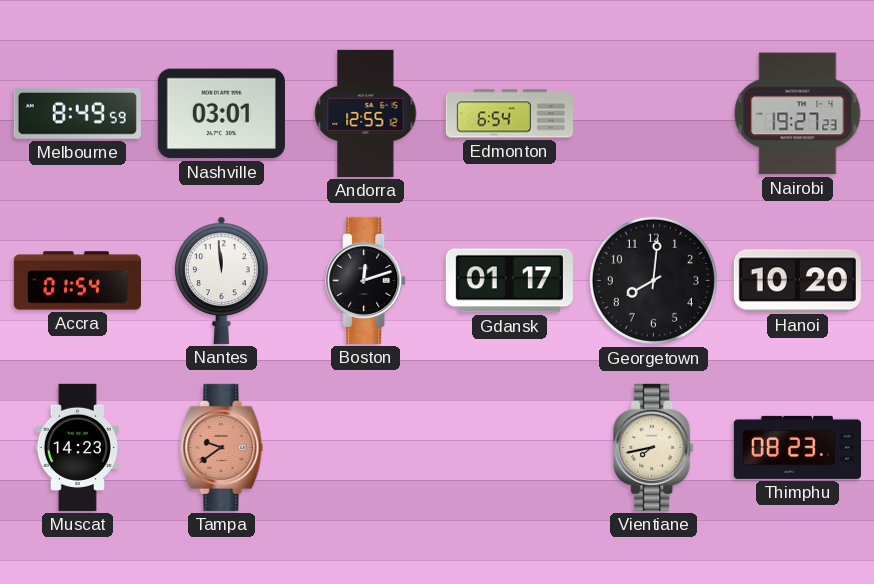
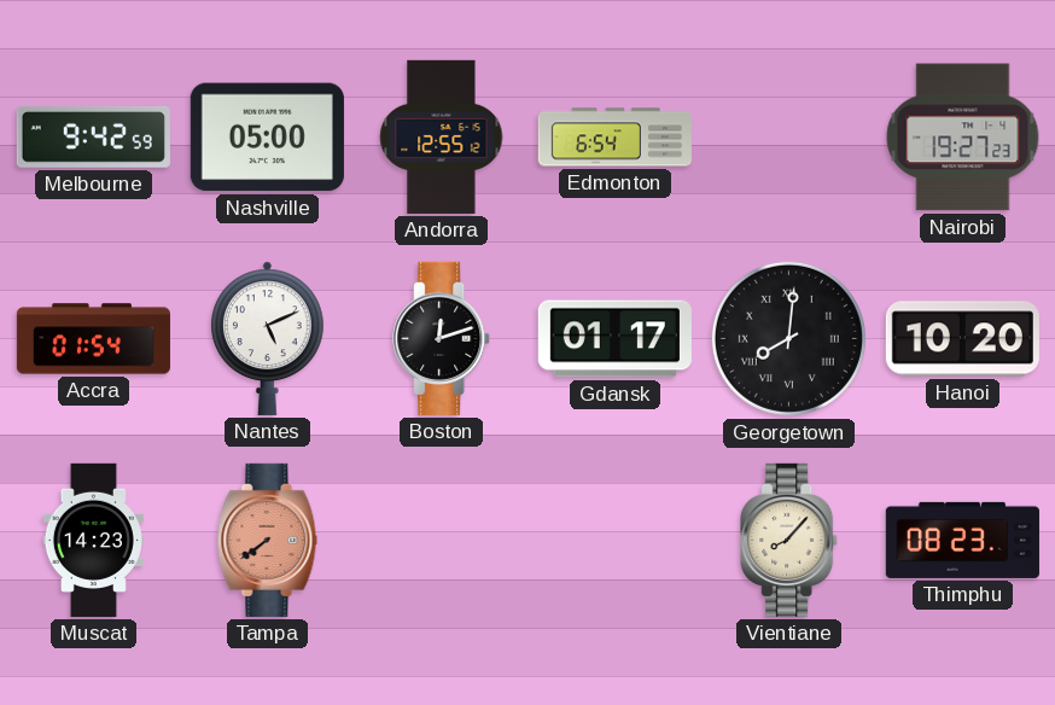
Melbourne: 8:49 -> 9:42
Nashville: 03:01 -> 05:00
Nantes: 11:59 -> 5:11
Georgetown numerals: Arabic -> Roman
Tampa: 9:39 -> 7:39
Vientiane: 7:43 -> 8:07
